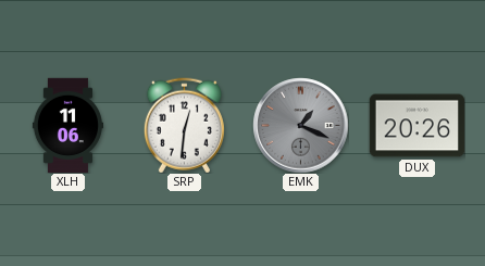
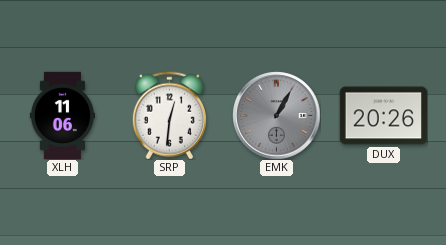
EMK: 1:19 -> 1:05
